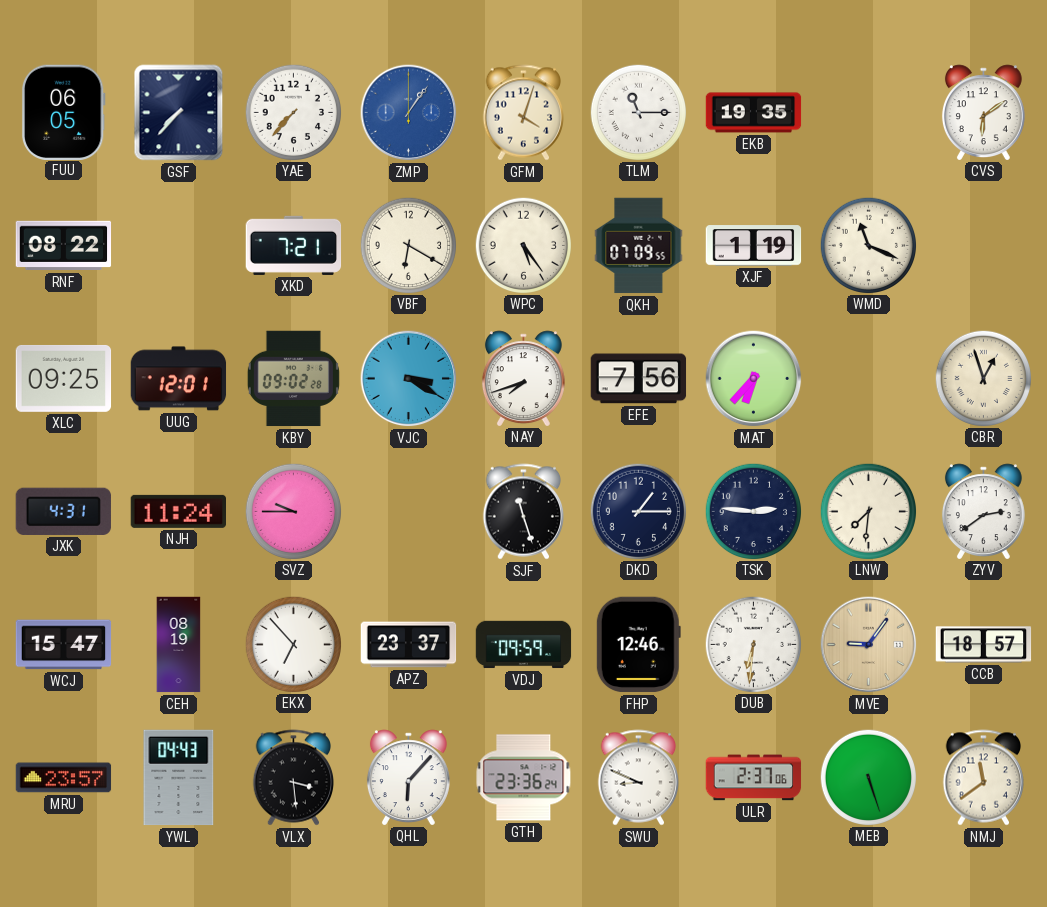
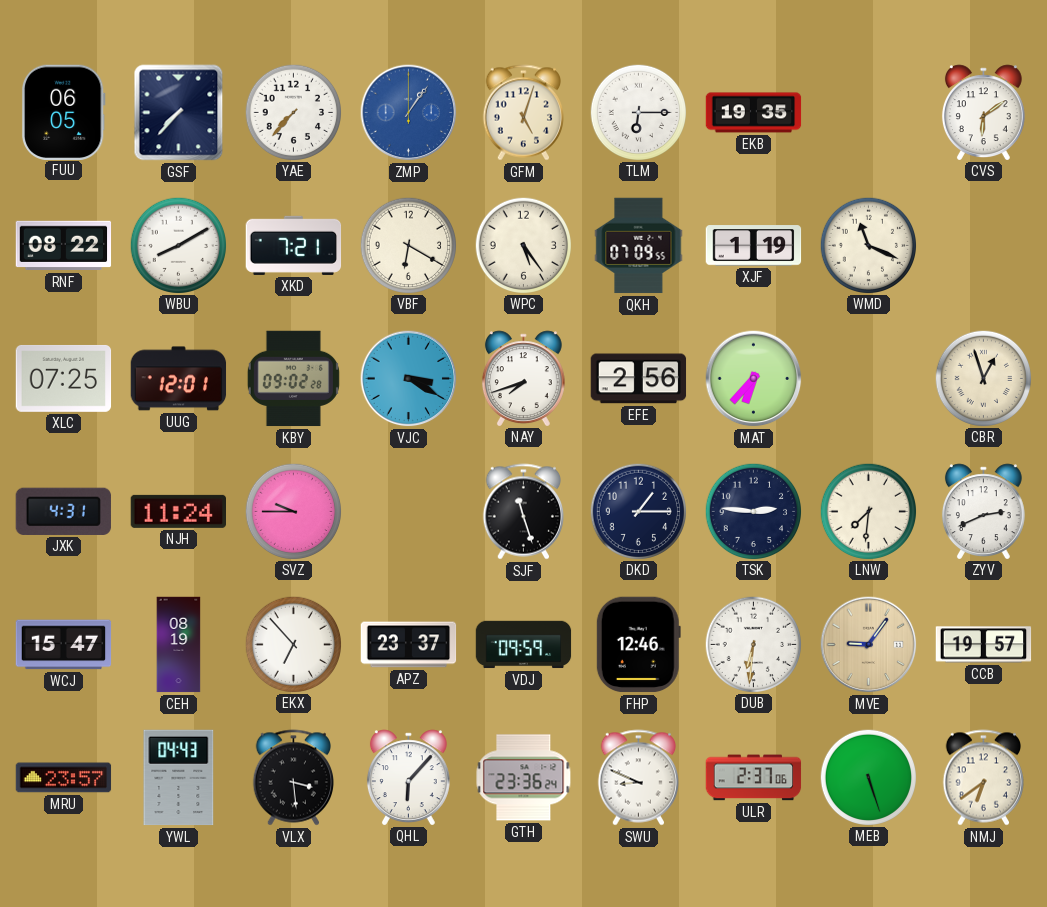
GFM: 4:03 -> 5:03
TLM: 11:15 -> 6:15
WBU: none -> 8:10
XLC: 09:25 -> 07:25
EFE: 7:56 -> 2:56
ZYV: 2:39 -> 2:41
CCB: 18:57 -> 19:57
NMJ: 11:39 -> 6:39
